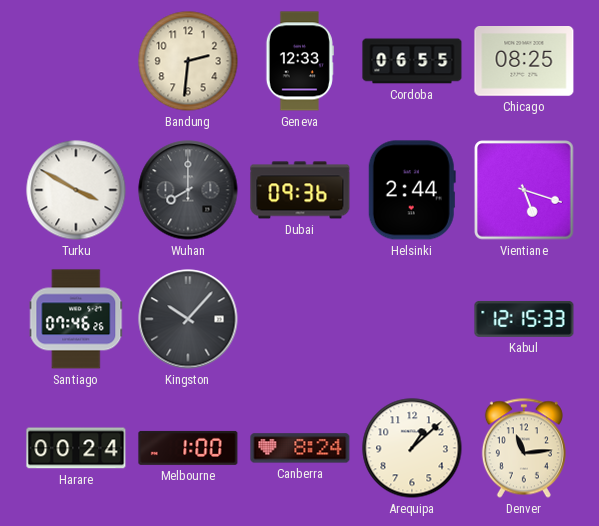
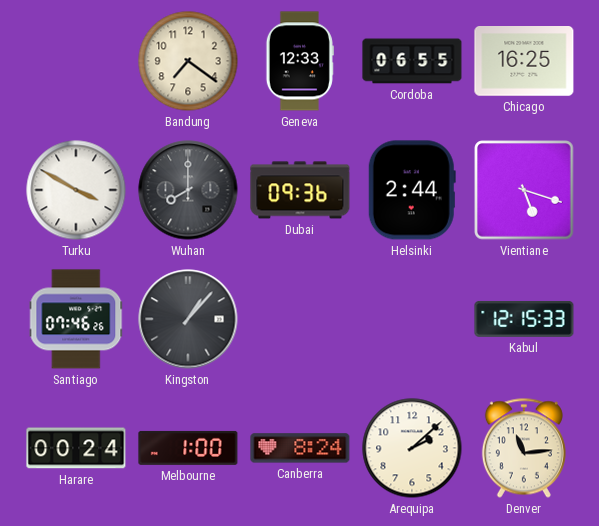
Bandung: 2:31 -> 7:21
Chicago: 08:25 -> 16:25
Kingston: 10:07 -> 1:07
Arequipa: 1:08 -> 2:08
